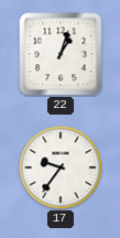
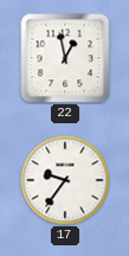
22: 1:03 -> 12:58
